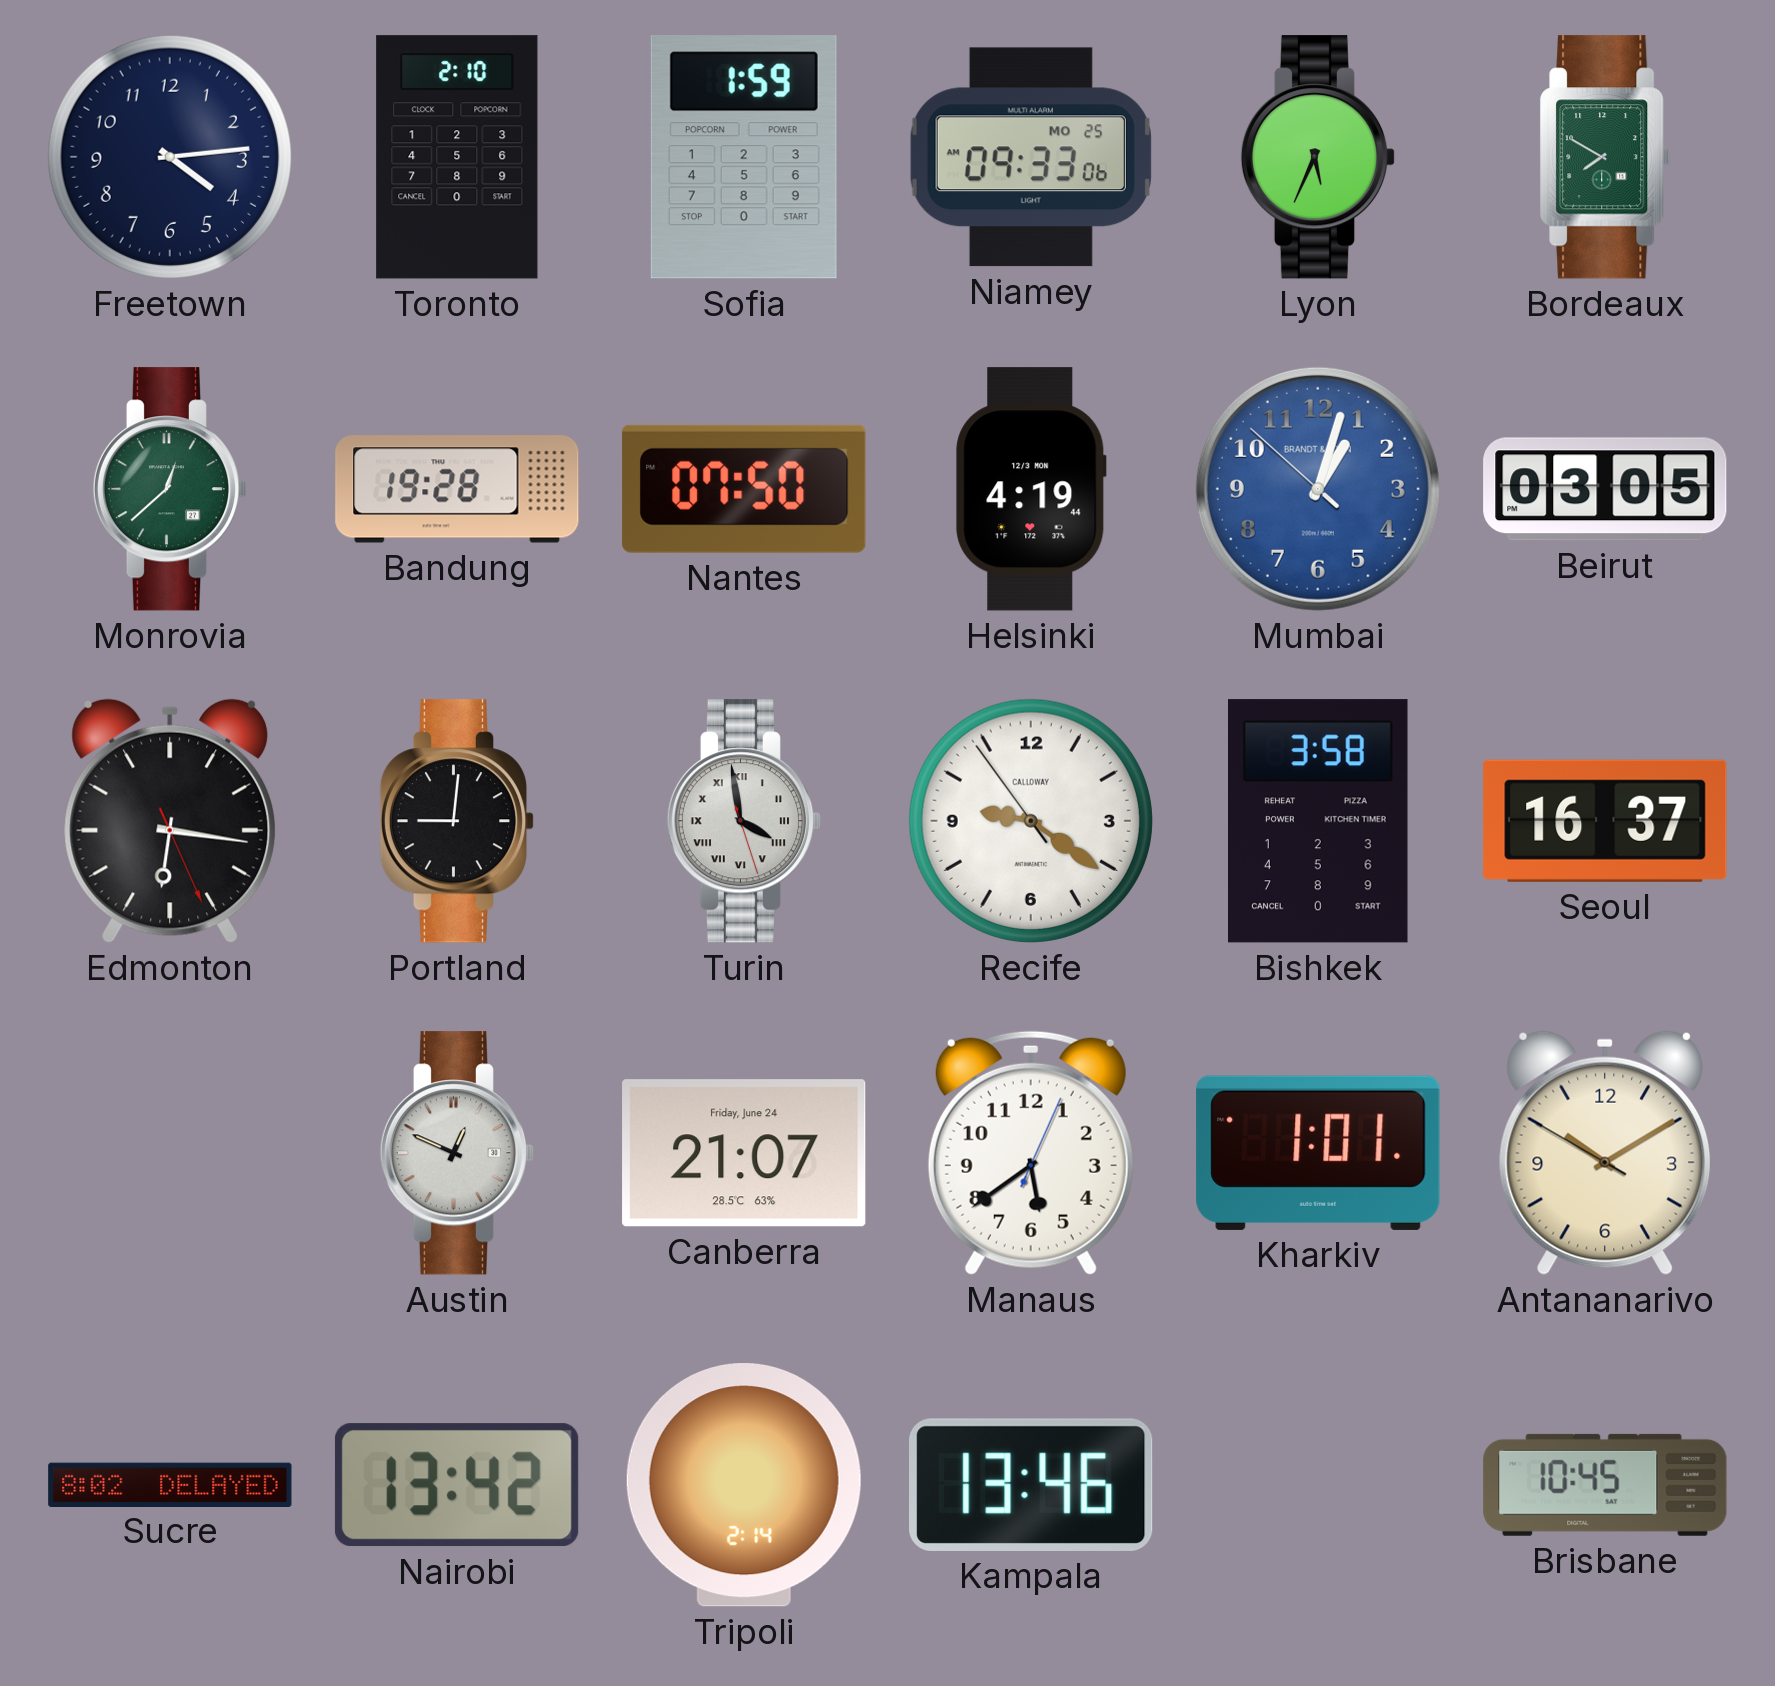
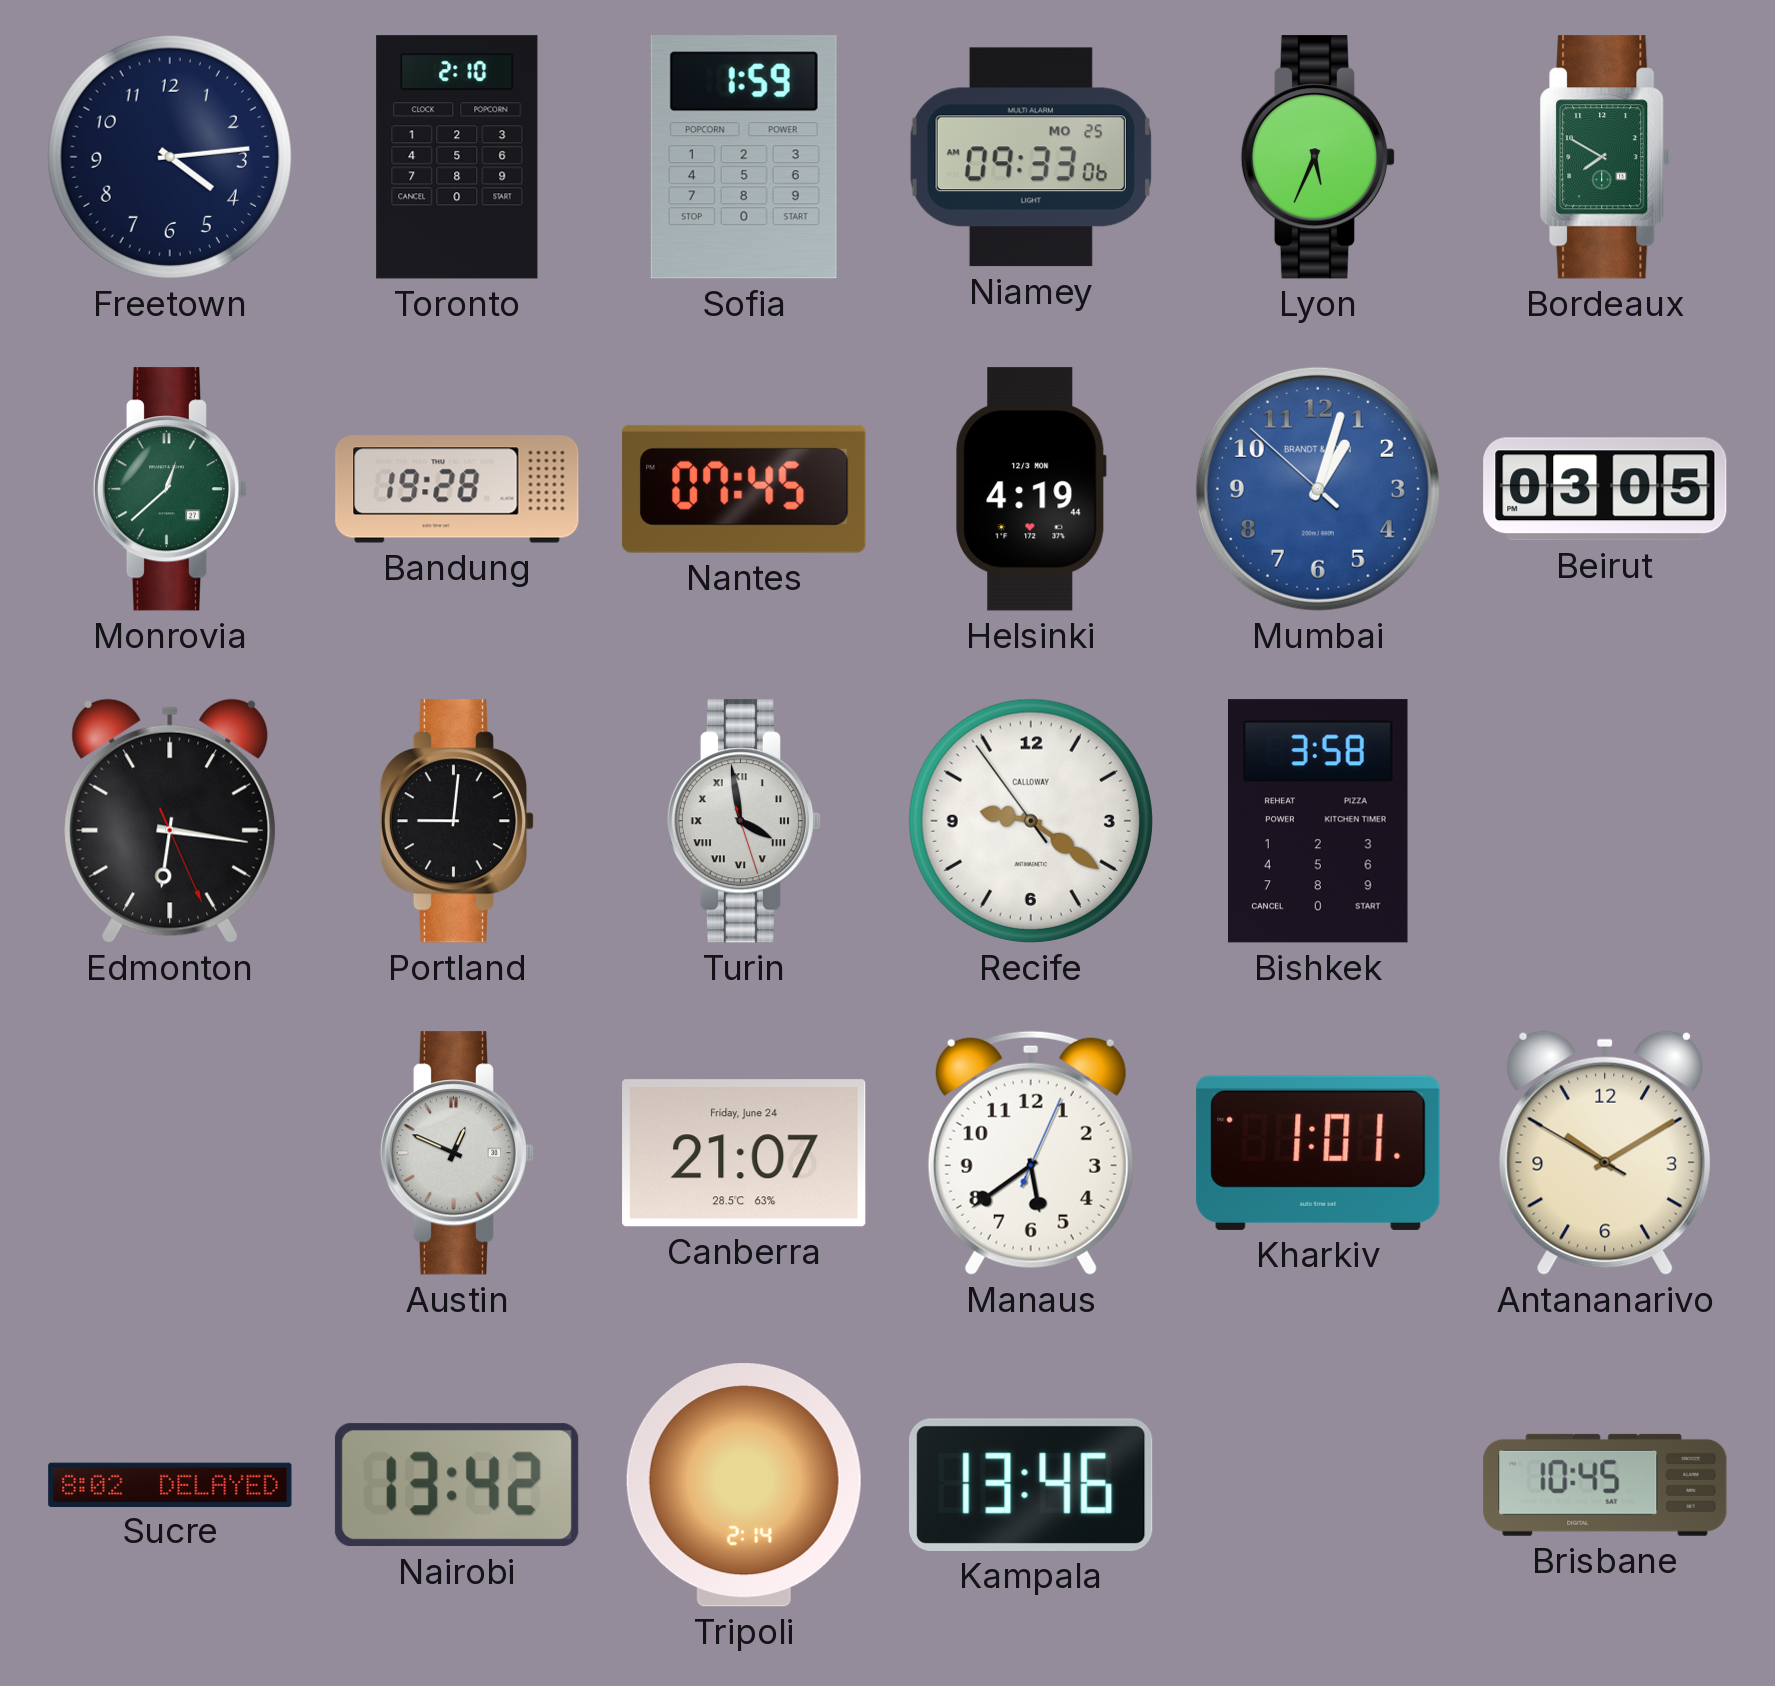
Nantes: 07:50 -> 07:45
Seoul: 16:37 -> none
